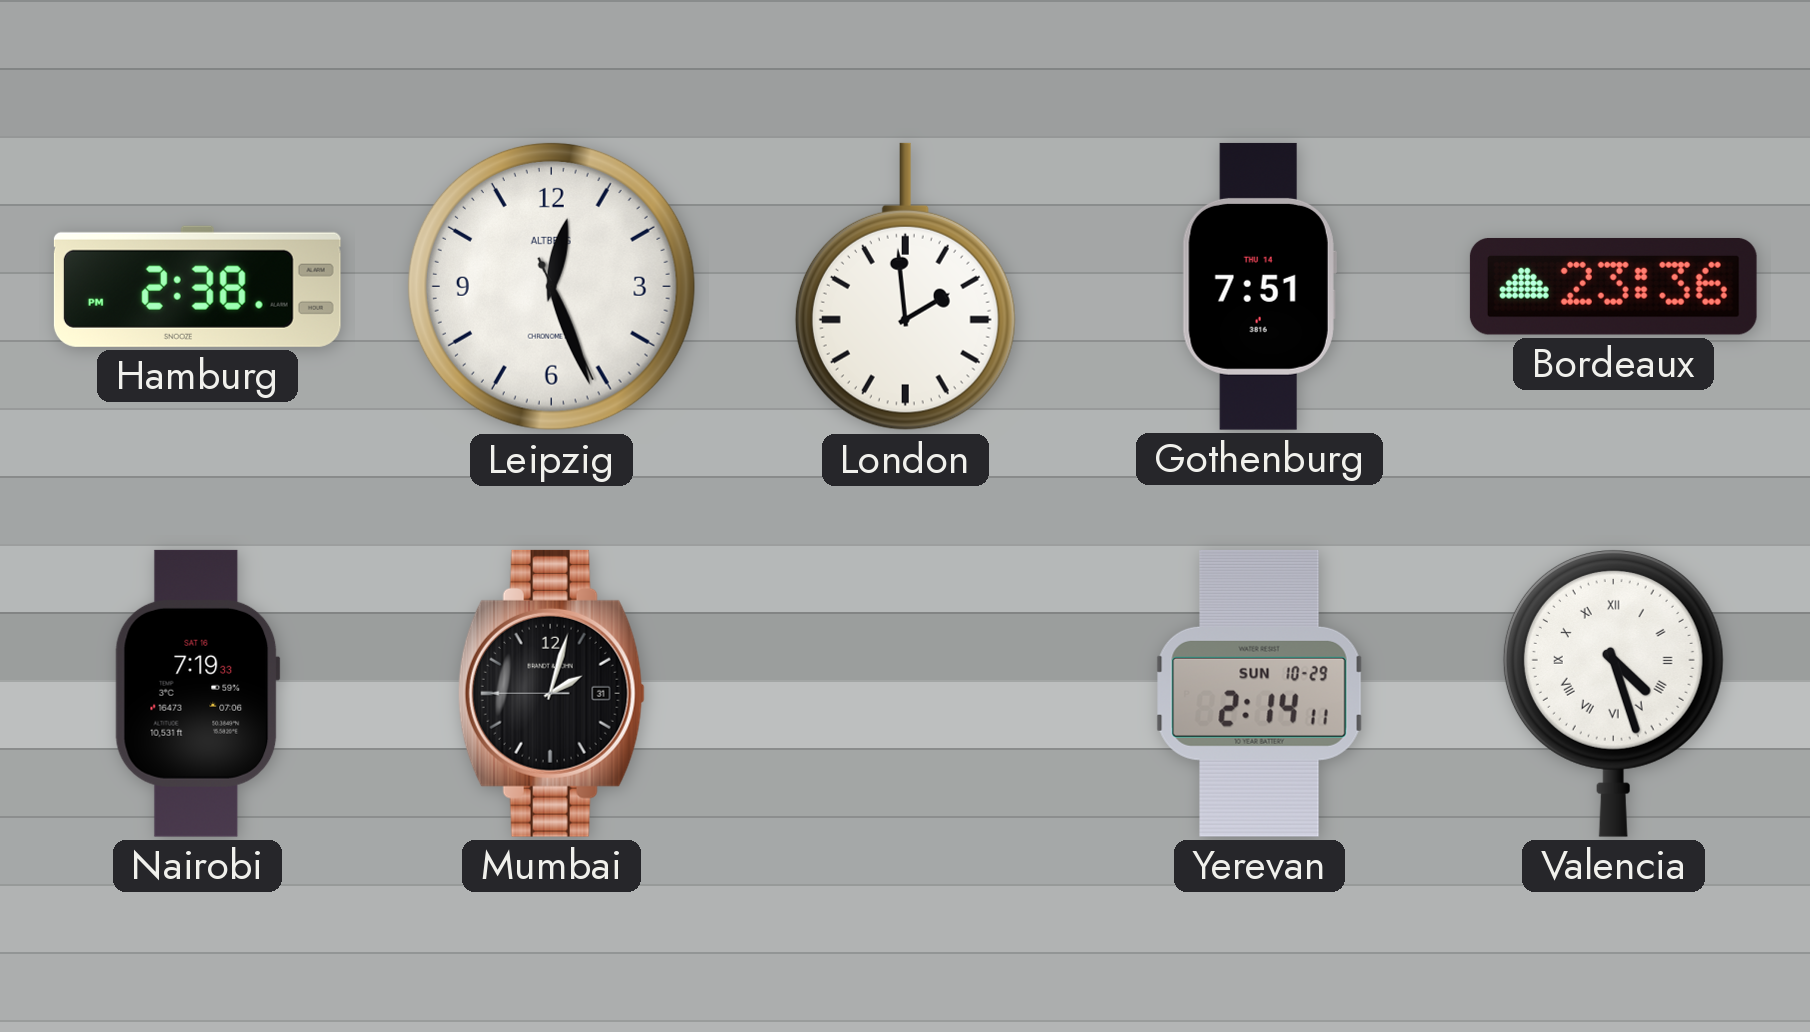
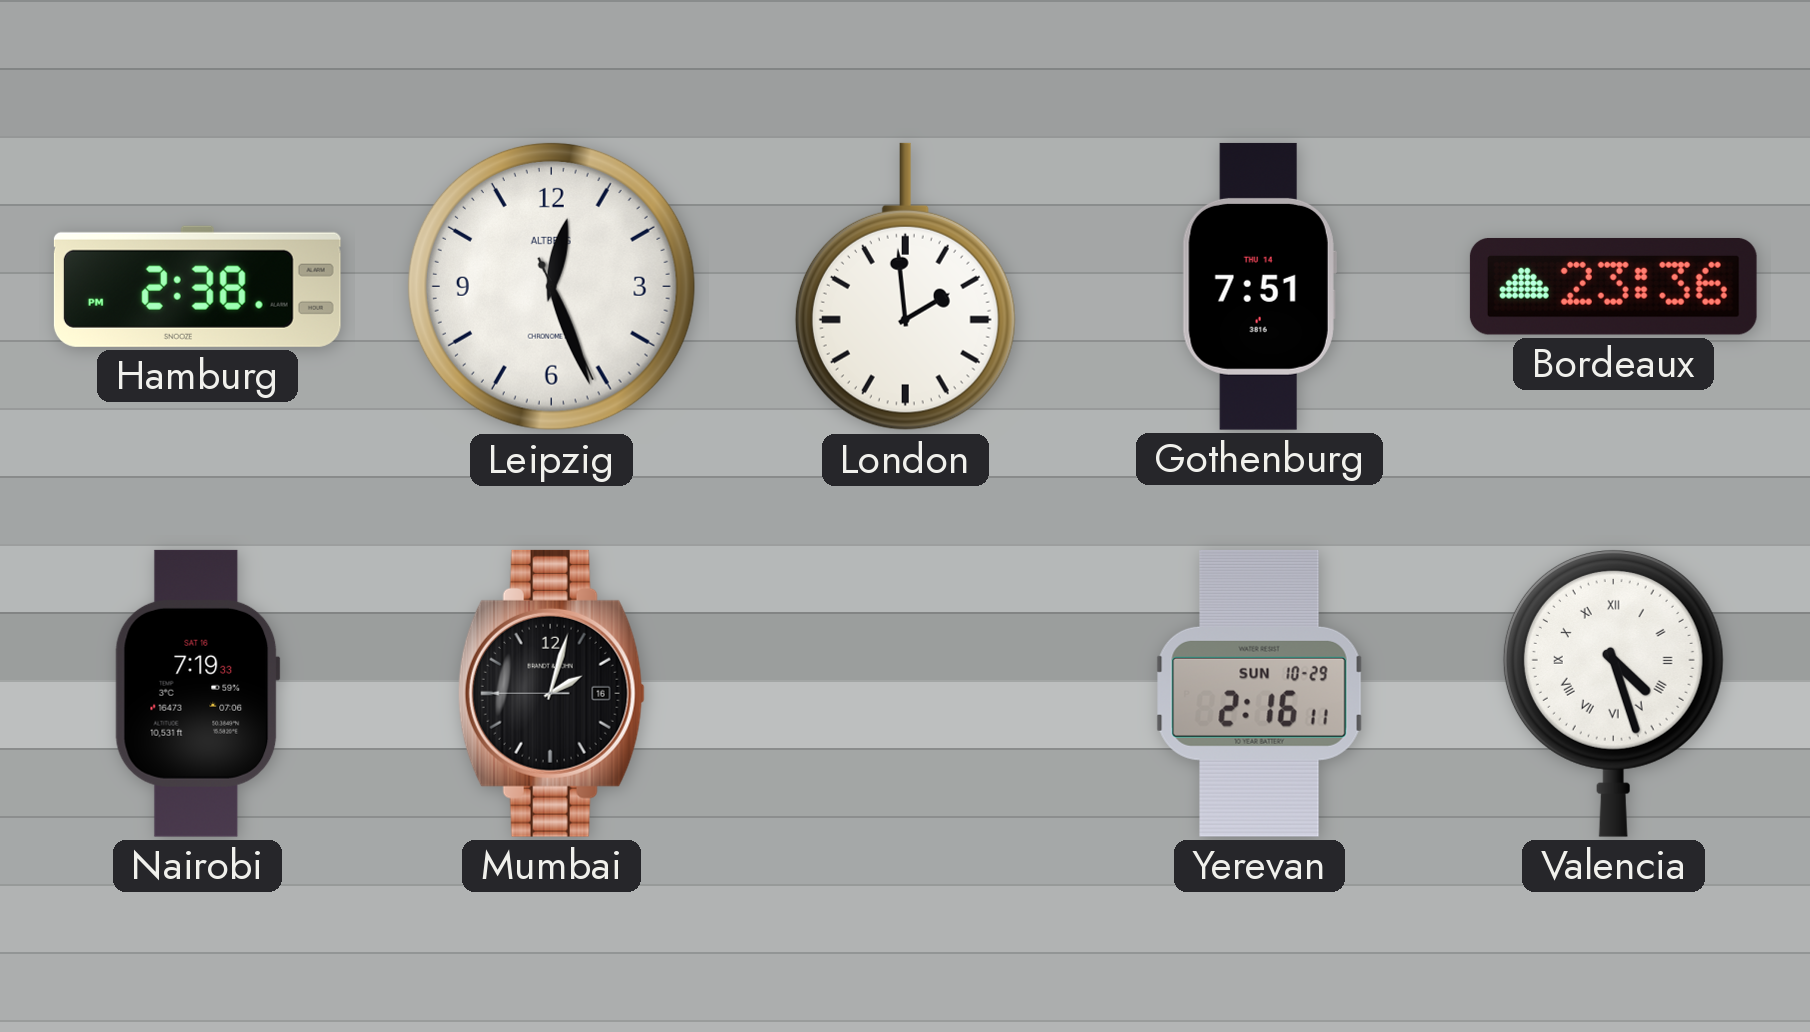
Mumbai date: 31 -> 16
Yerevan: 2:14 -> 2:16
